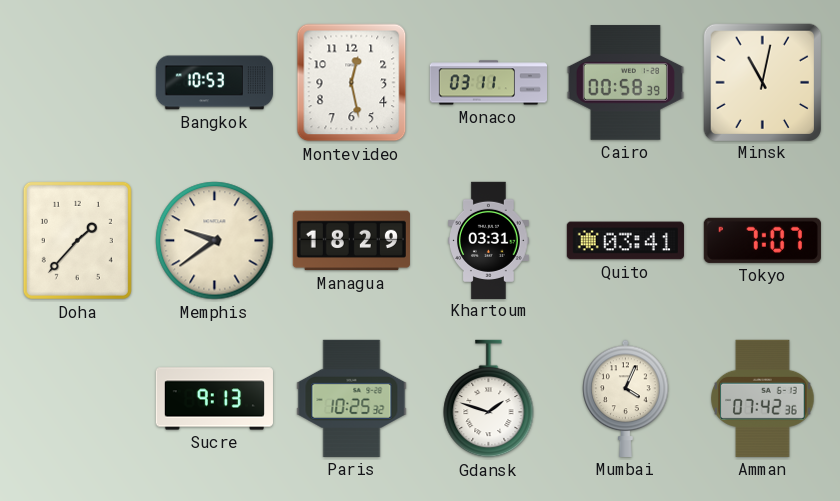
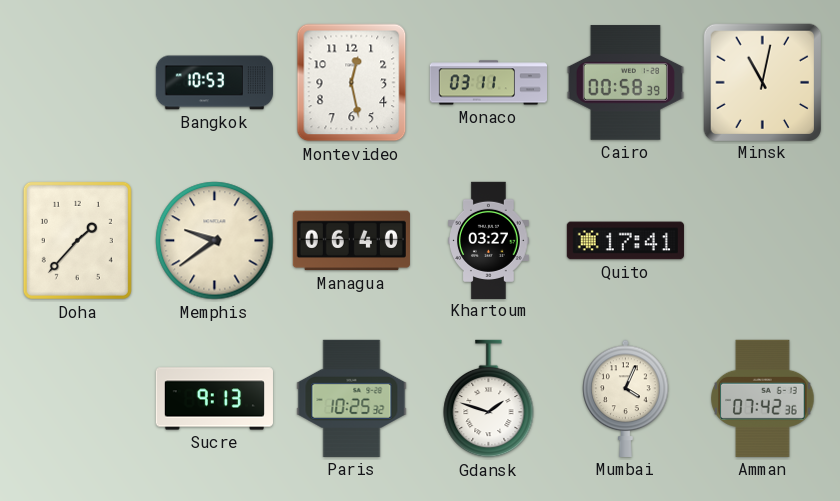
Managua: 18:29 -> 06:40
Khartoum: 03:31 -> 03:27
Quito: 03:41 -> 17:41
Tokyo: 7:07 -> none
